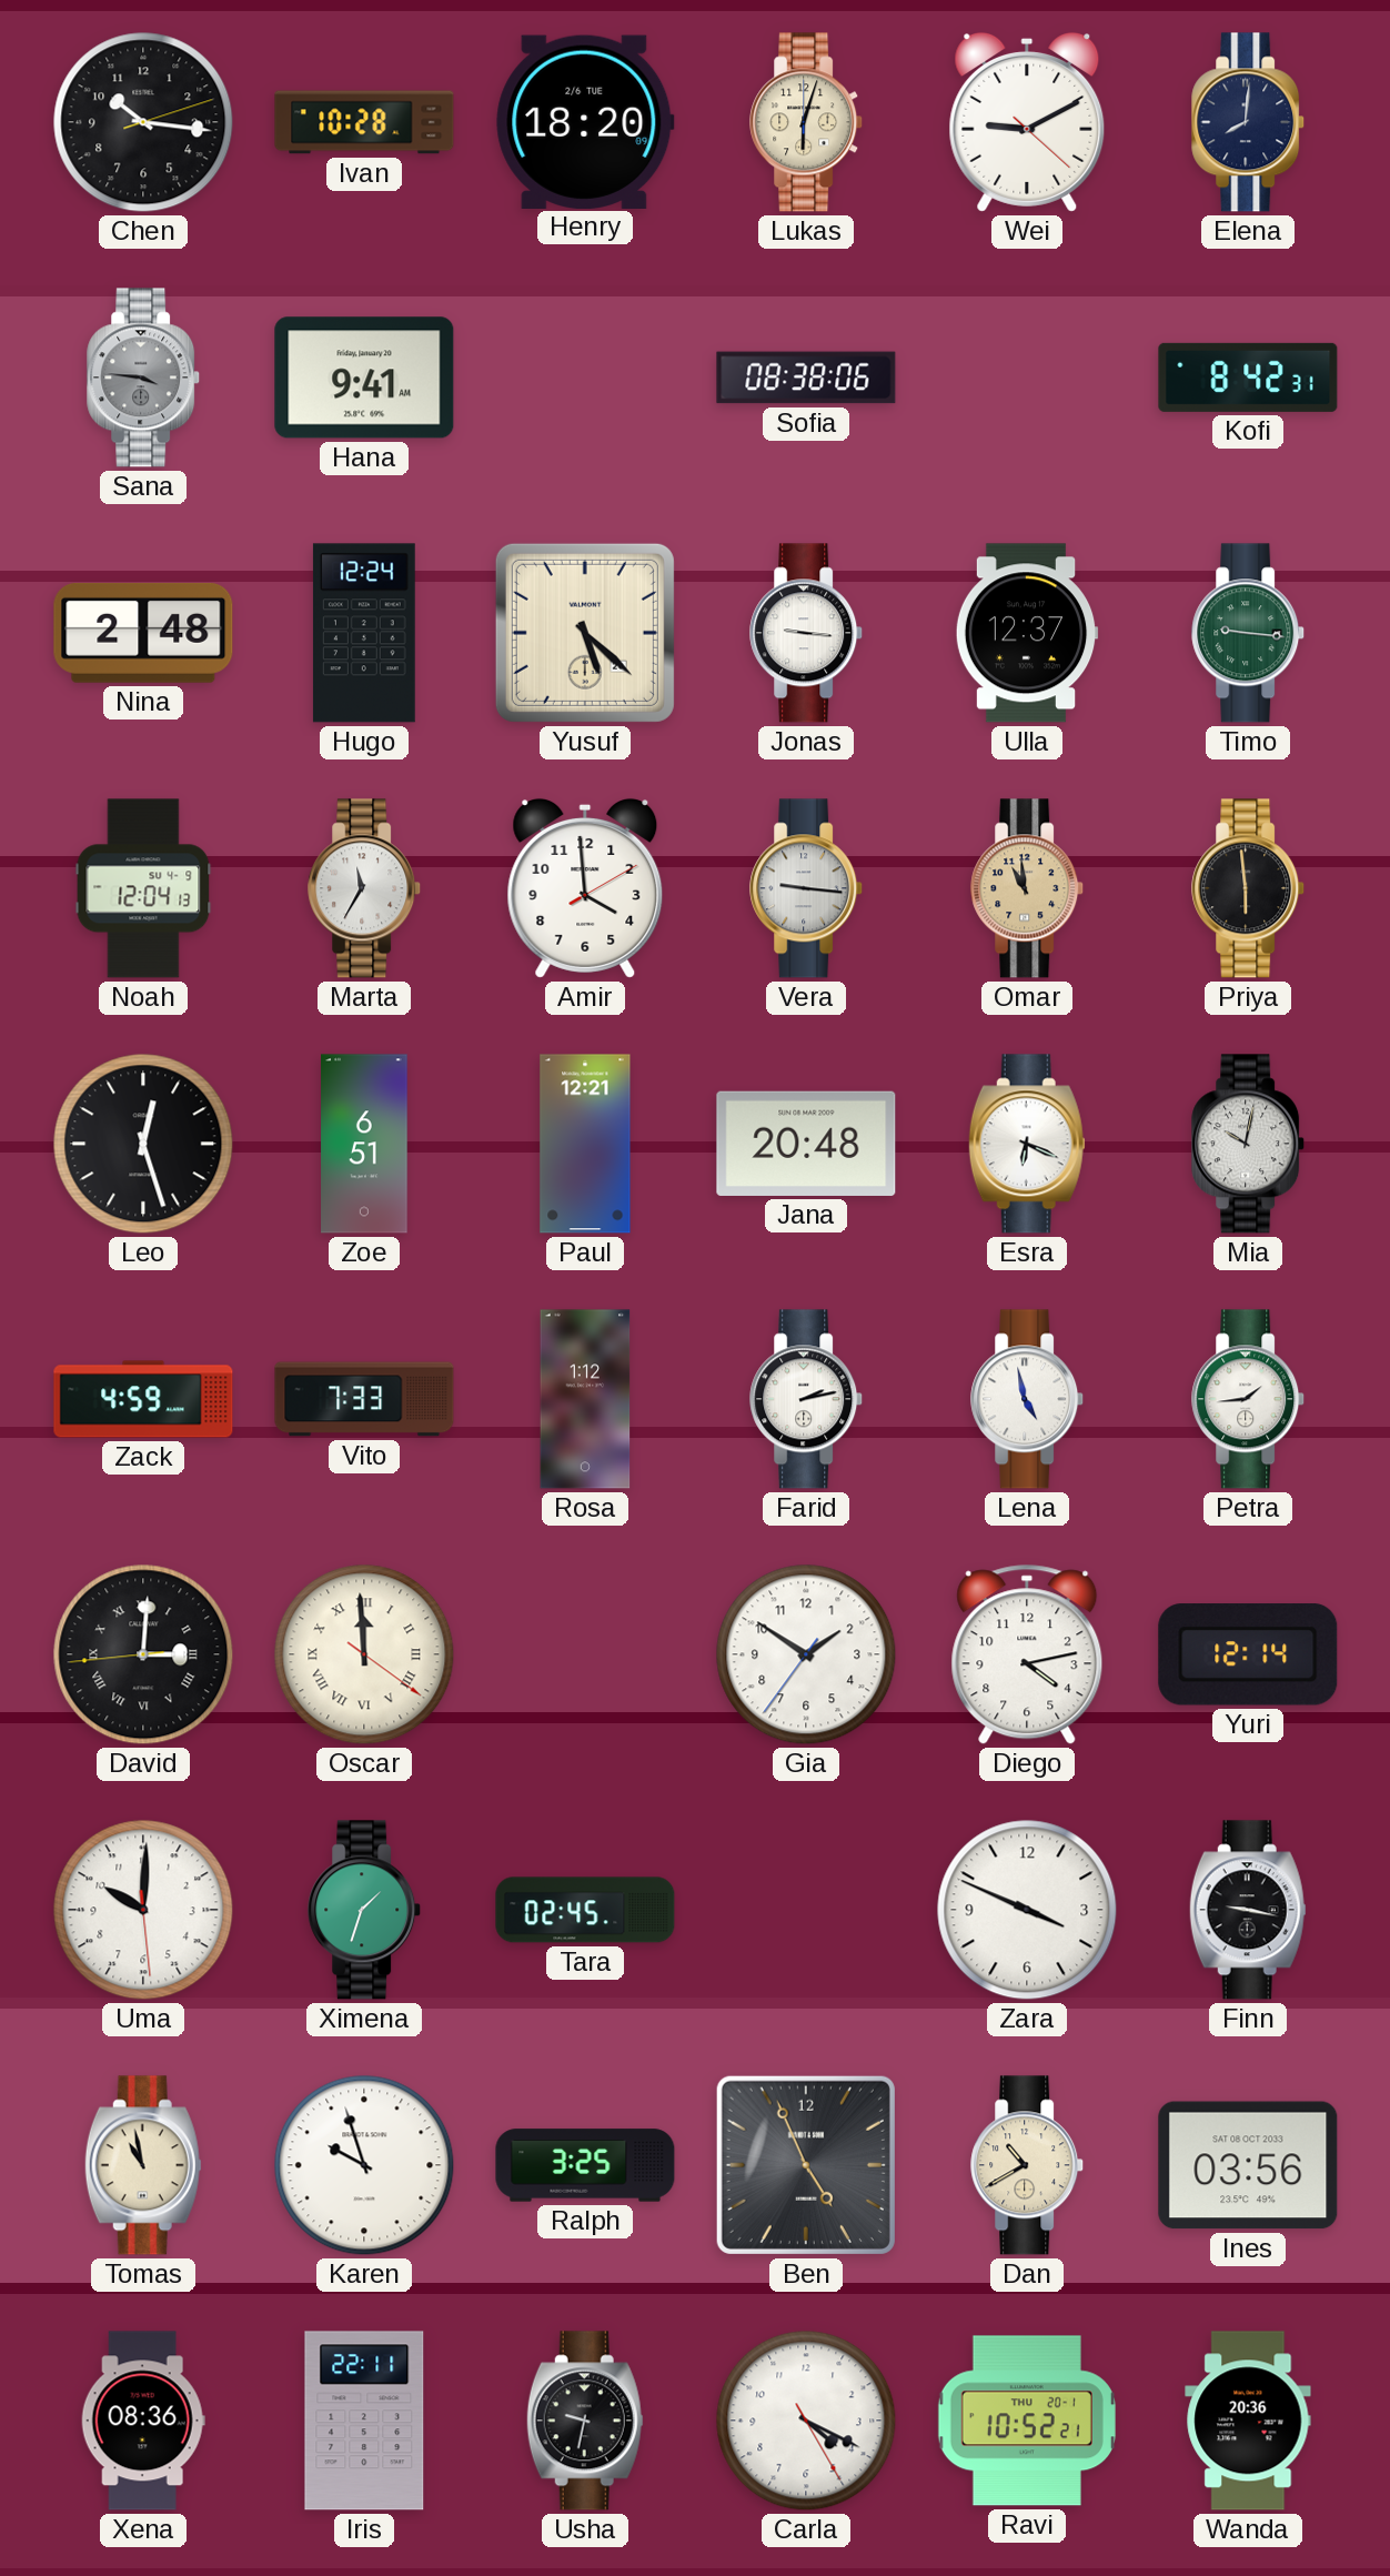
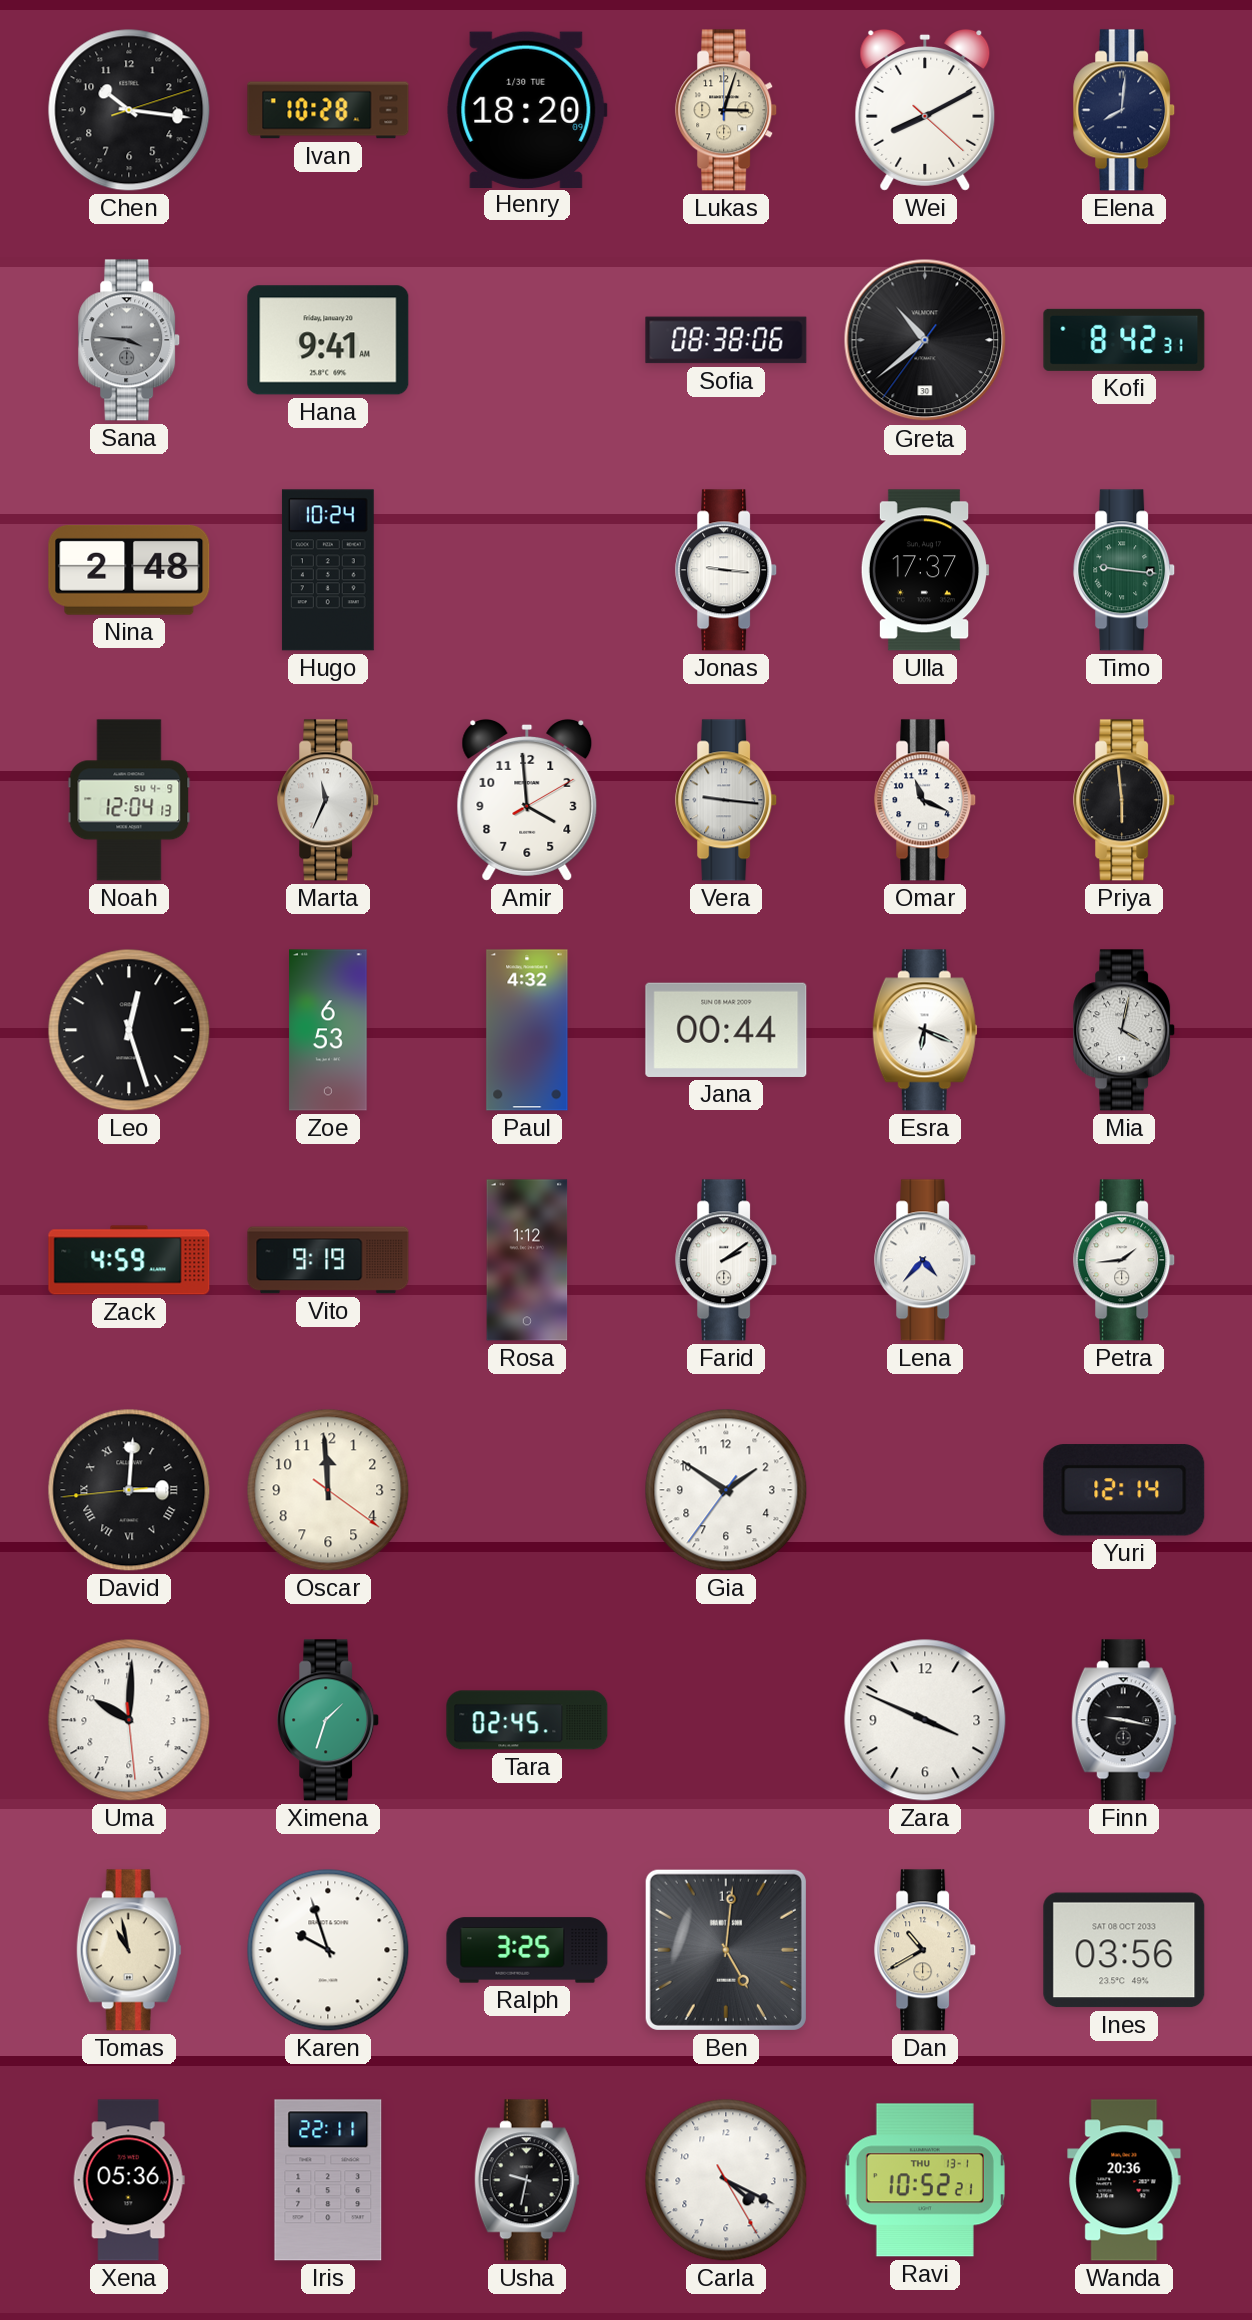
Henry date: 2/6 TUE -> 1/30 TUE
Lukas: 6:03 -> 3:03
Wei: 9:10 -> 8:10
Greta: none -> 10:38
Hugo: 12:24 -> 10:24
Yusuf: 5:22 -> none
Ulla: 12:37 -> 17:37
Marta: 11:35 -> 11:34
Omar: 10:59 -> 11:19
Omar dial: champagne -> white
Zoe: 6:51 -> 6:53
Paul: 12:21 -> 4:32
Jana: 20:48 -> 00:44
Mia: 10:02 -> 4:02
Vito: 7:33 -> 9:19
Farid: 2:13 -> 2:09
Lena: 4:58 -> 4:37
Oscar numerals: Roman -> Arabic
Diego: 4:13 -> none
Ben: 4:56 -> 5:01
Xena: 08:36 -> 05:36
Ravi date: THU 20-1 -> THU 13-1
